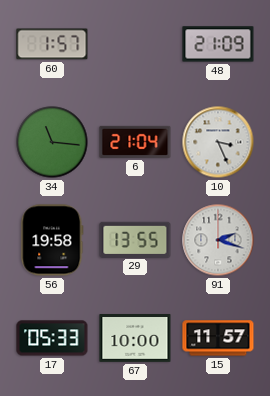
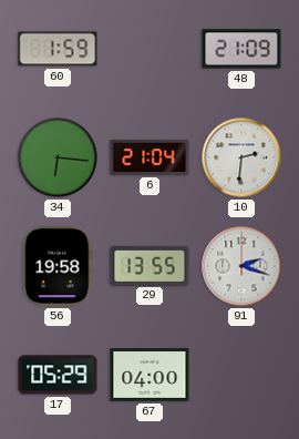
60: 1:57 -> 1:59
34: 11:16 -> 6:16
10: 3:26 -> 2:31
17: 05:33 -> 05:29
67: 10:00 -> 04:00
15: 11:57 -> none
